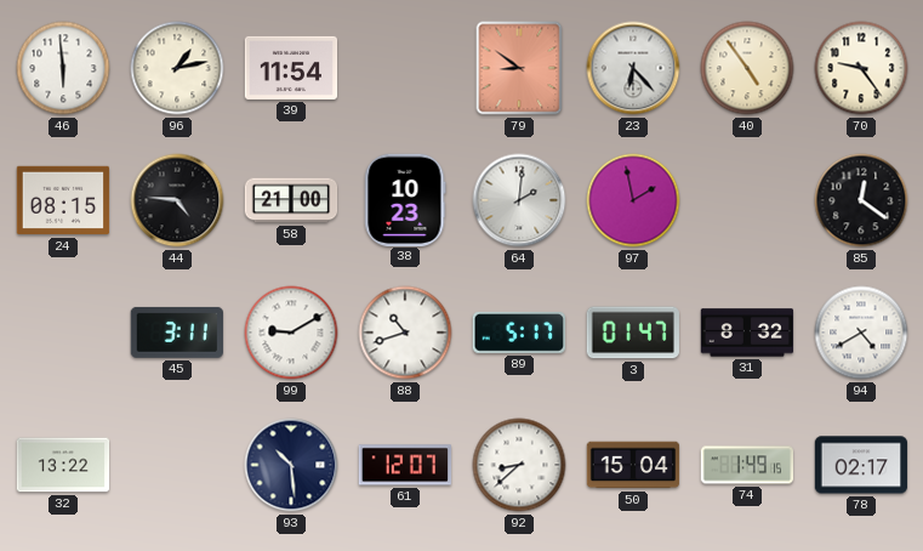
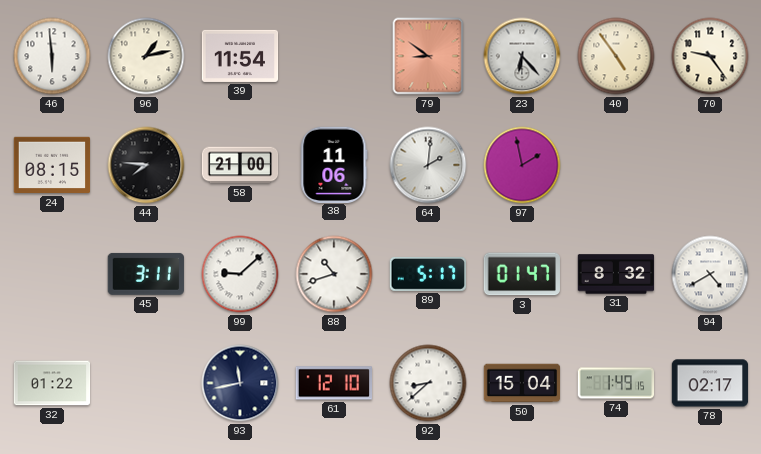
44: 4:46 -> 7:46
38: 10:23 -> 11:06
85: 12:21 -> none
99: 9:10 -> 9:08
32: 13:22 -> 01:22
93: 10:29 -> 11:43
61: 12:07 -> 12:10
